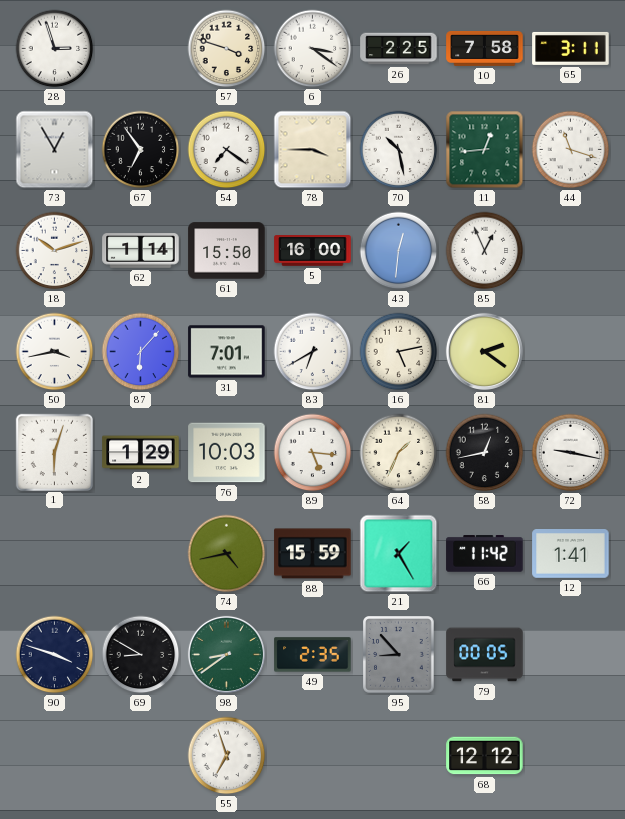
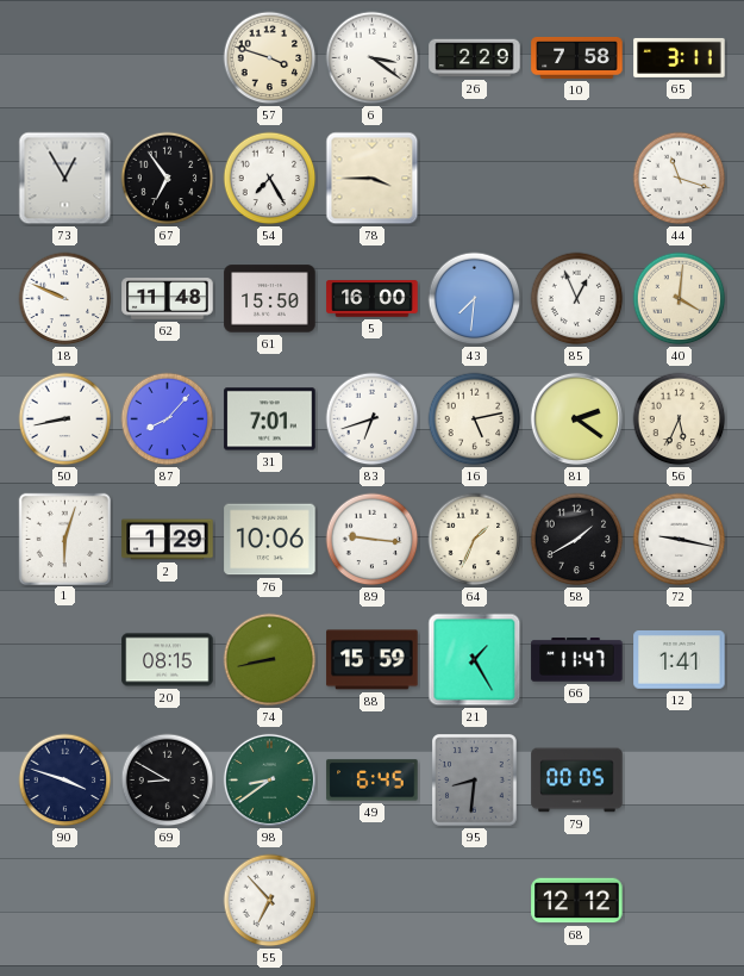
28: 2:57 -> none
26: 2:25 -> 2:29
54: 7:21 -> 7:25
70: 10:28 -> none
11: 12:44 -> none
18: 10:12 -> 9:49
62: 1:14 -> 11:48
43: 12:31 -> 7:31
40: none -> 4:01
50: 3:43 -> 8:43
87: 6:07 -> 8:07
83: 6:40 -> 6:42
56: none -> 5:34
76: 10:03 -> 10:06
89: 5:16 -> 9:16
58: 12:43 -> 1:40
20: none -> 08:15
74: 4:43 -> 8:43
66: 11:42 -> 11:47
49: 2:35 -> 6:45
95: 8:53 -> 8:31
55: 6:57 -> 6:53
